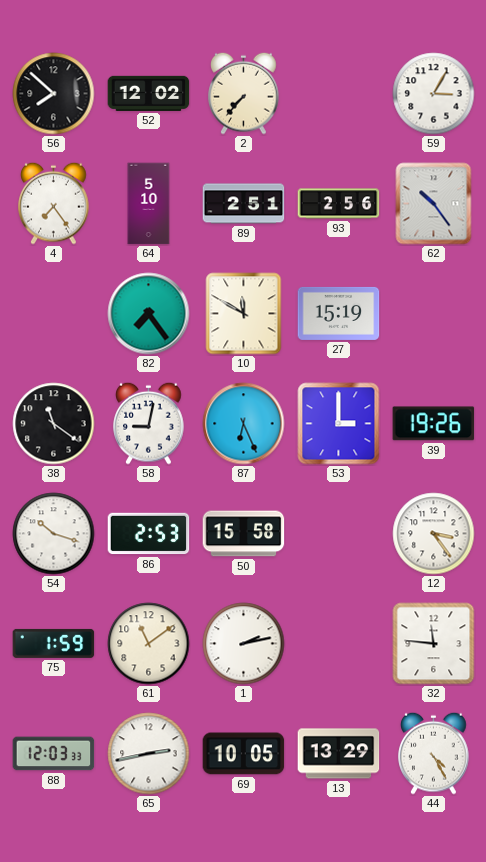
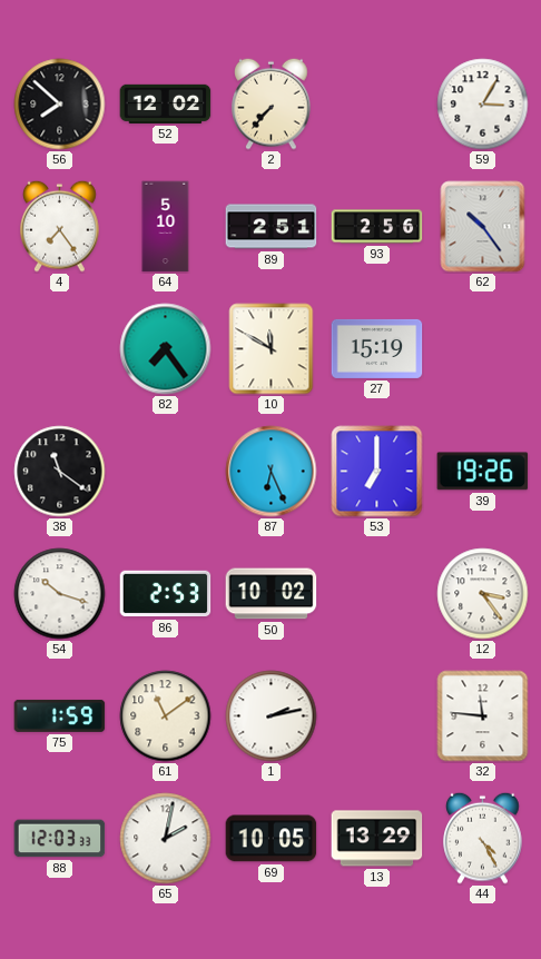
58: 9:02 -> none
53: 3:00 -> 7:00
50: 15:58 -> 10:02
65: 2:43 -> 2:02
